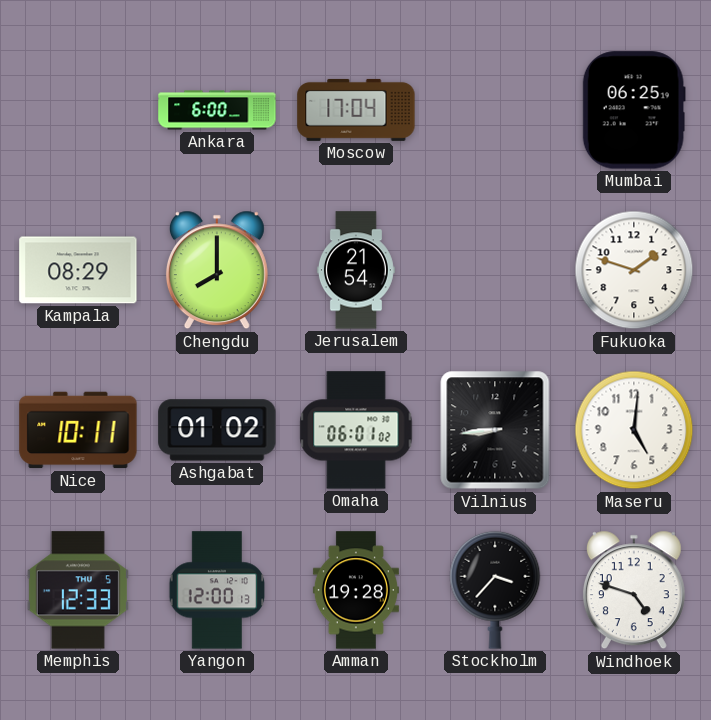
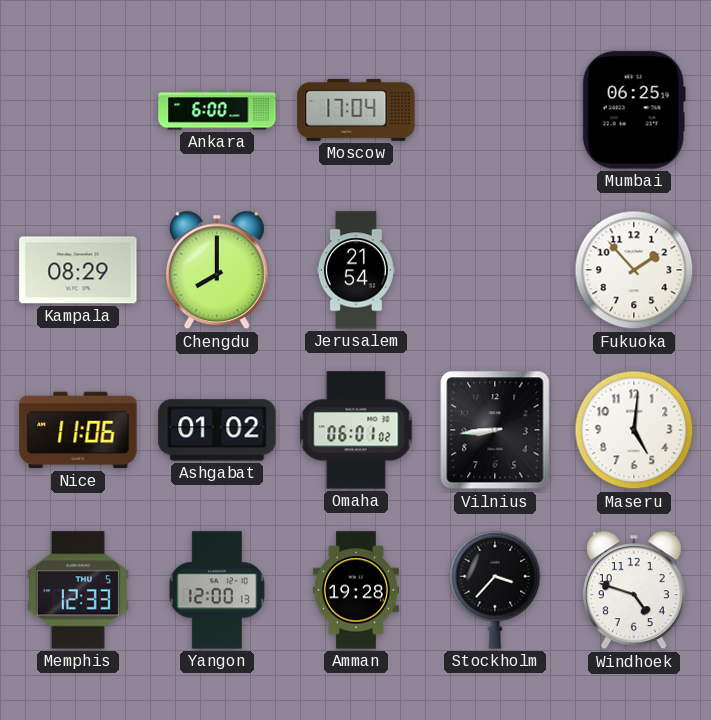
Fukuoka: 1:48 -> 1:53
Nice: 10:11 -> 11:06
